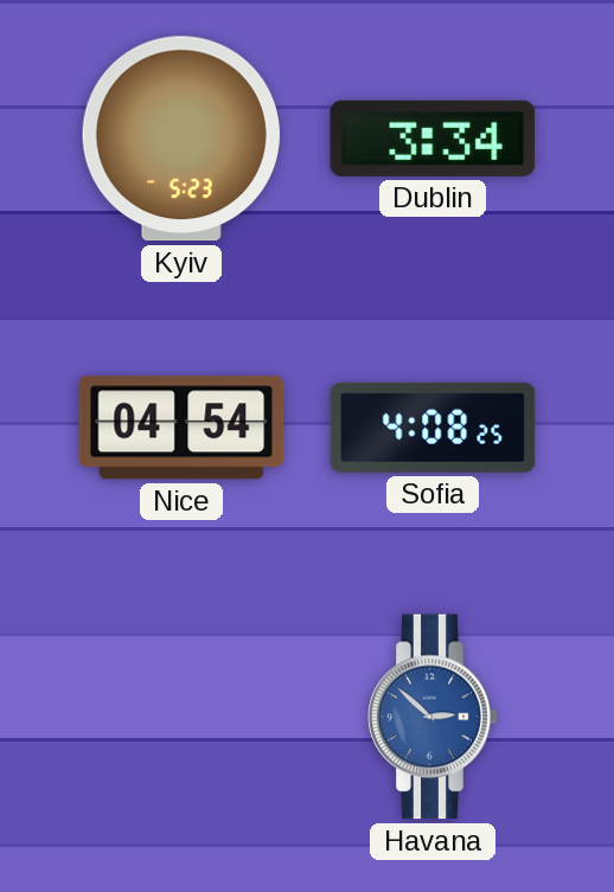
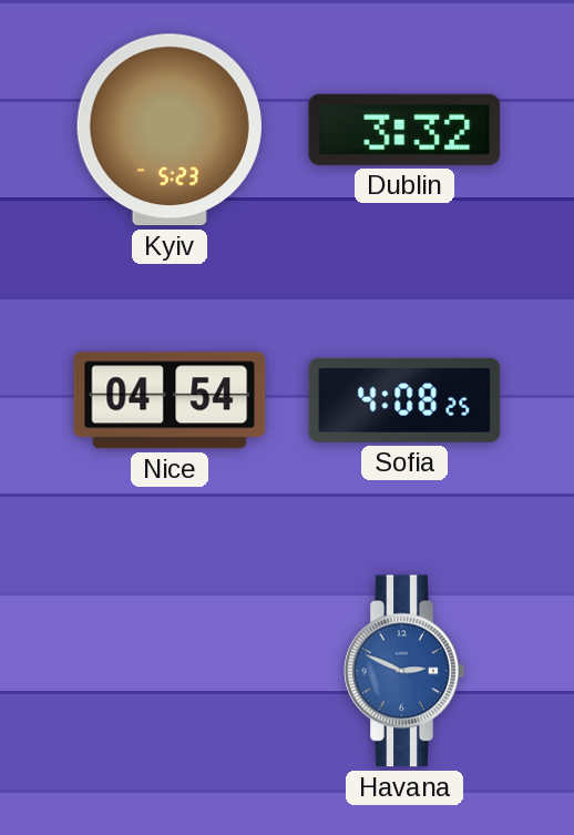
Dublin: 3:34 -> 3:32
Havana: 2:52 -> 2:49
